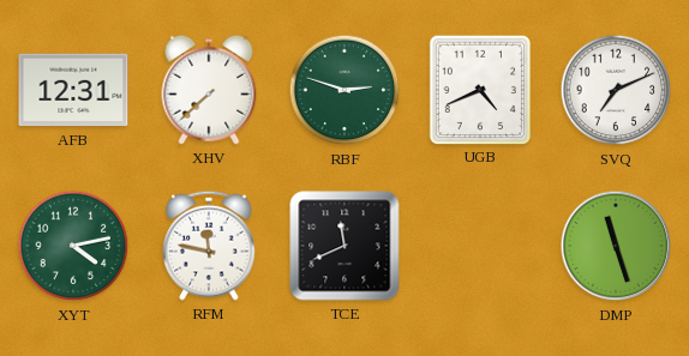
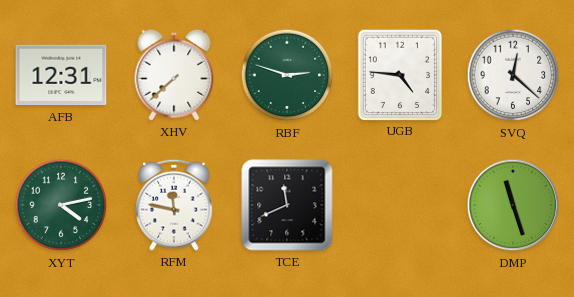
UGB: 4:41 -> 4:46
SVQ: 7:11 -> 12:22
